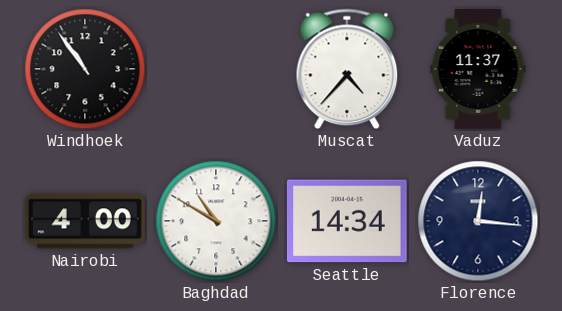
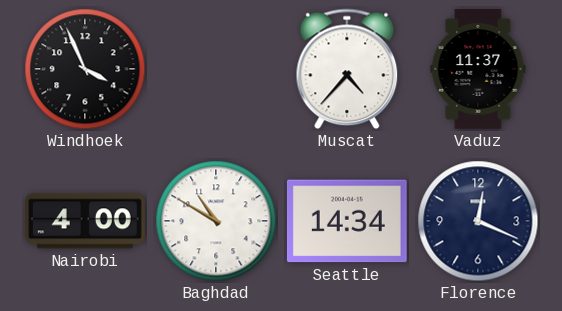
Windhoek: 10:54 -> 3:56
Florence: 12:16 -> 12:19
